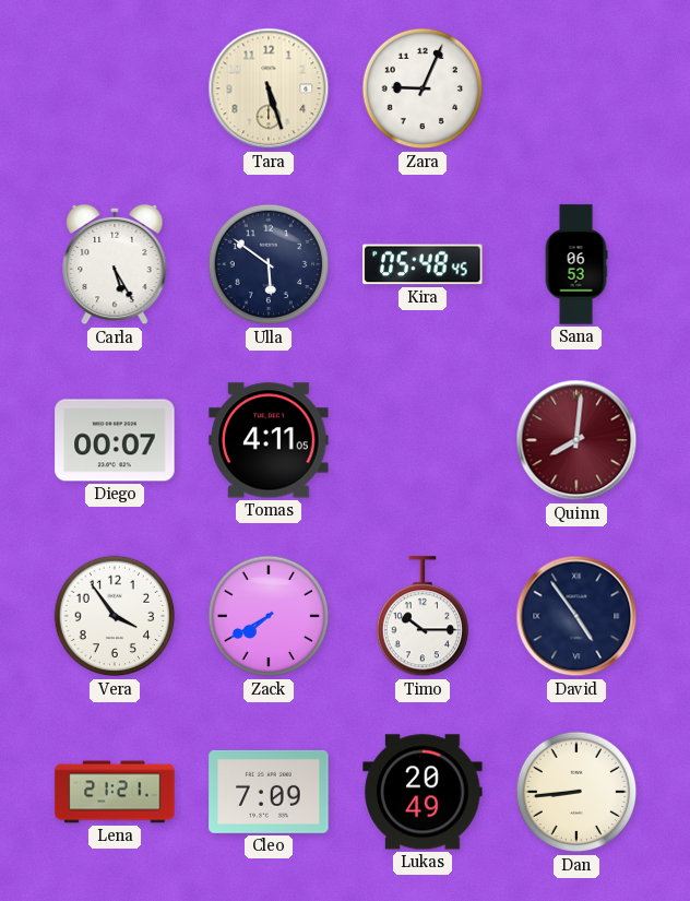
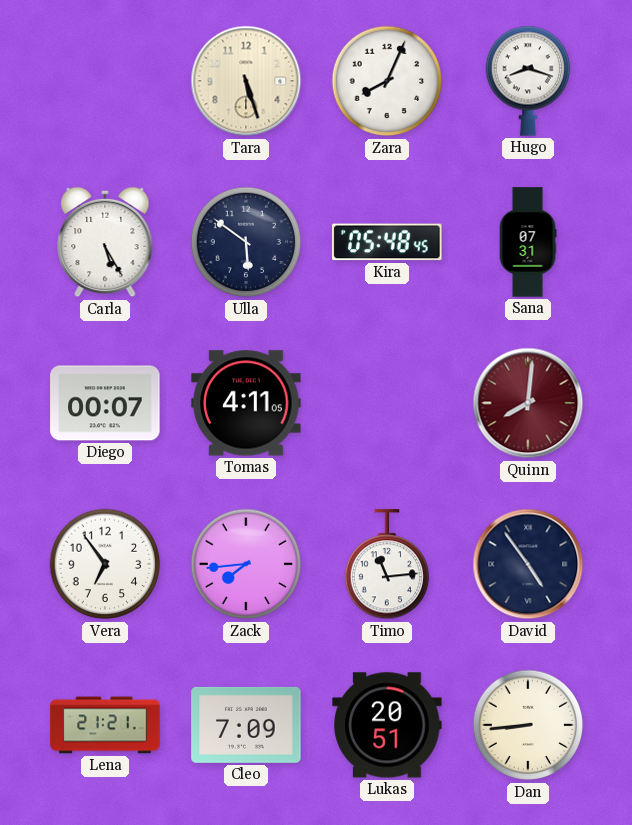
Zara: 9:04 -> 8:04
Hugo: none -> 8:18
Sana: 06:53 -> 07:31
Vera: 3:54 -> 6:54
Zack: 7:40 -> 7:44
Timo: 10:15 -> 11:14
Lukas: 20:49 -> 20:51
